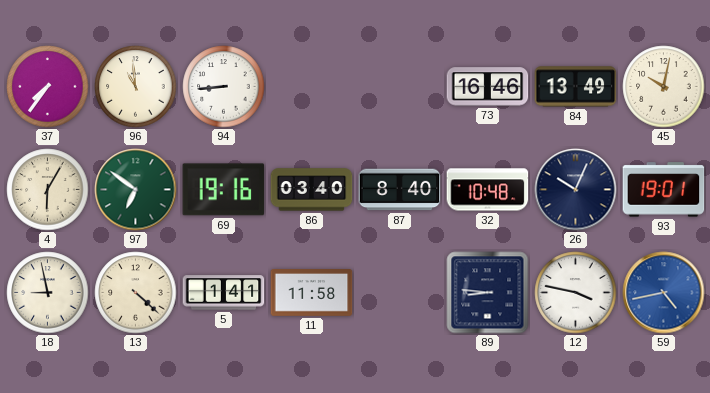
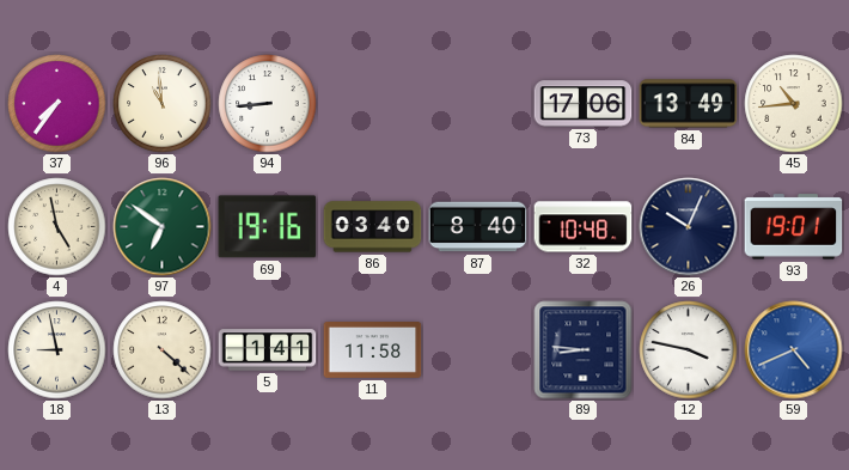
73: 16:46 -> 17:06
45: 10:02 -> 10:44
4: 6:05 -> 4:58
59: 4:43 -> 4:41
